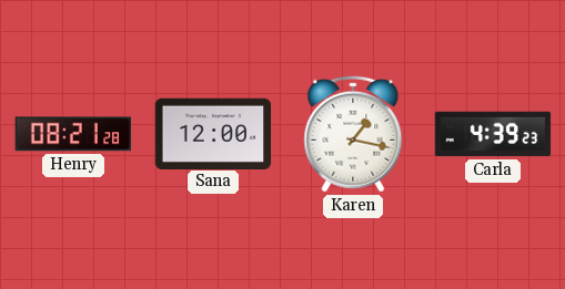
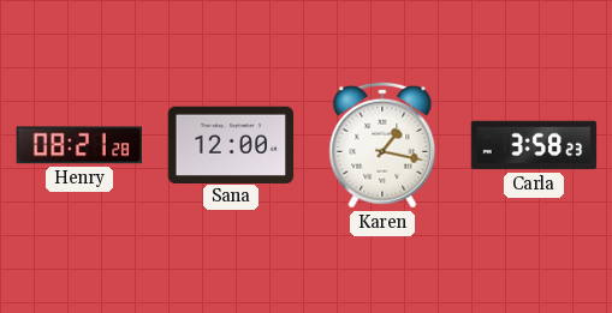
Carla: 4:39 -> 3:58
